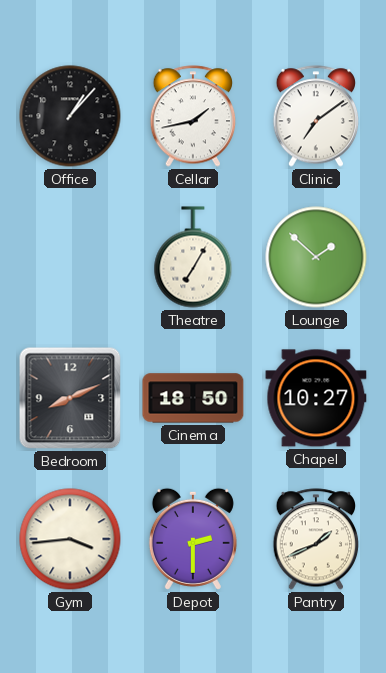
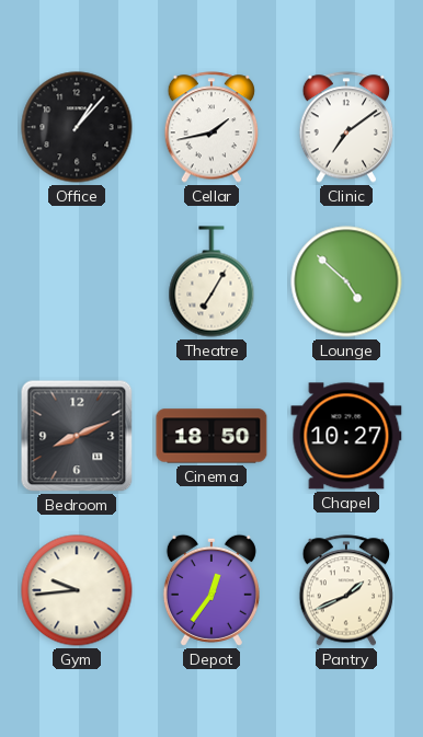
Lounge: 1:52 -> 4:52
Gym: 3:44 -> 9:44
Depot: 2:30 -> 12:36
